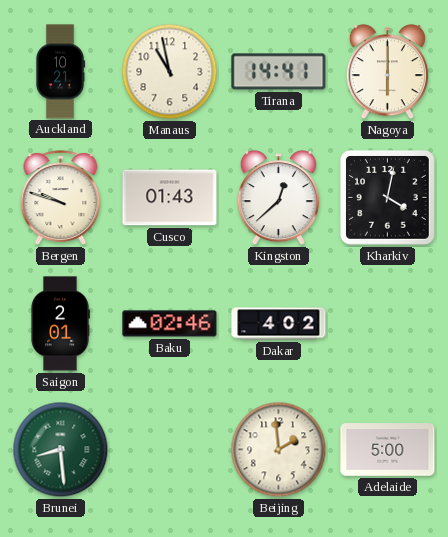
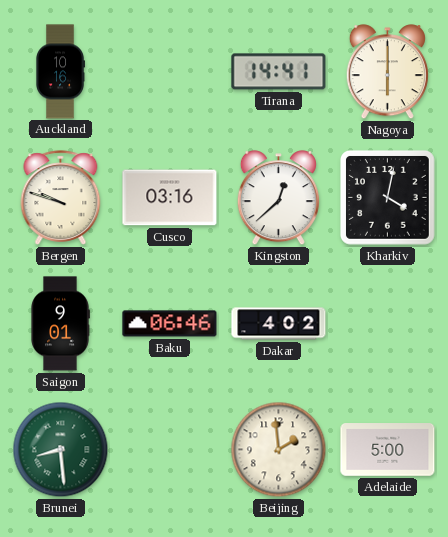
Auckland: 10:21 -> 10:16
Manaus: 10:58 -> none
Cusco: 01:43 -> 03:16
Saigon: 2:01 -> 9:01
Baku: 02:46 -> 06:46
